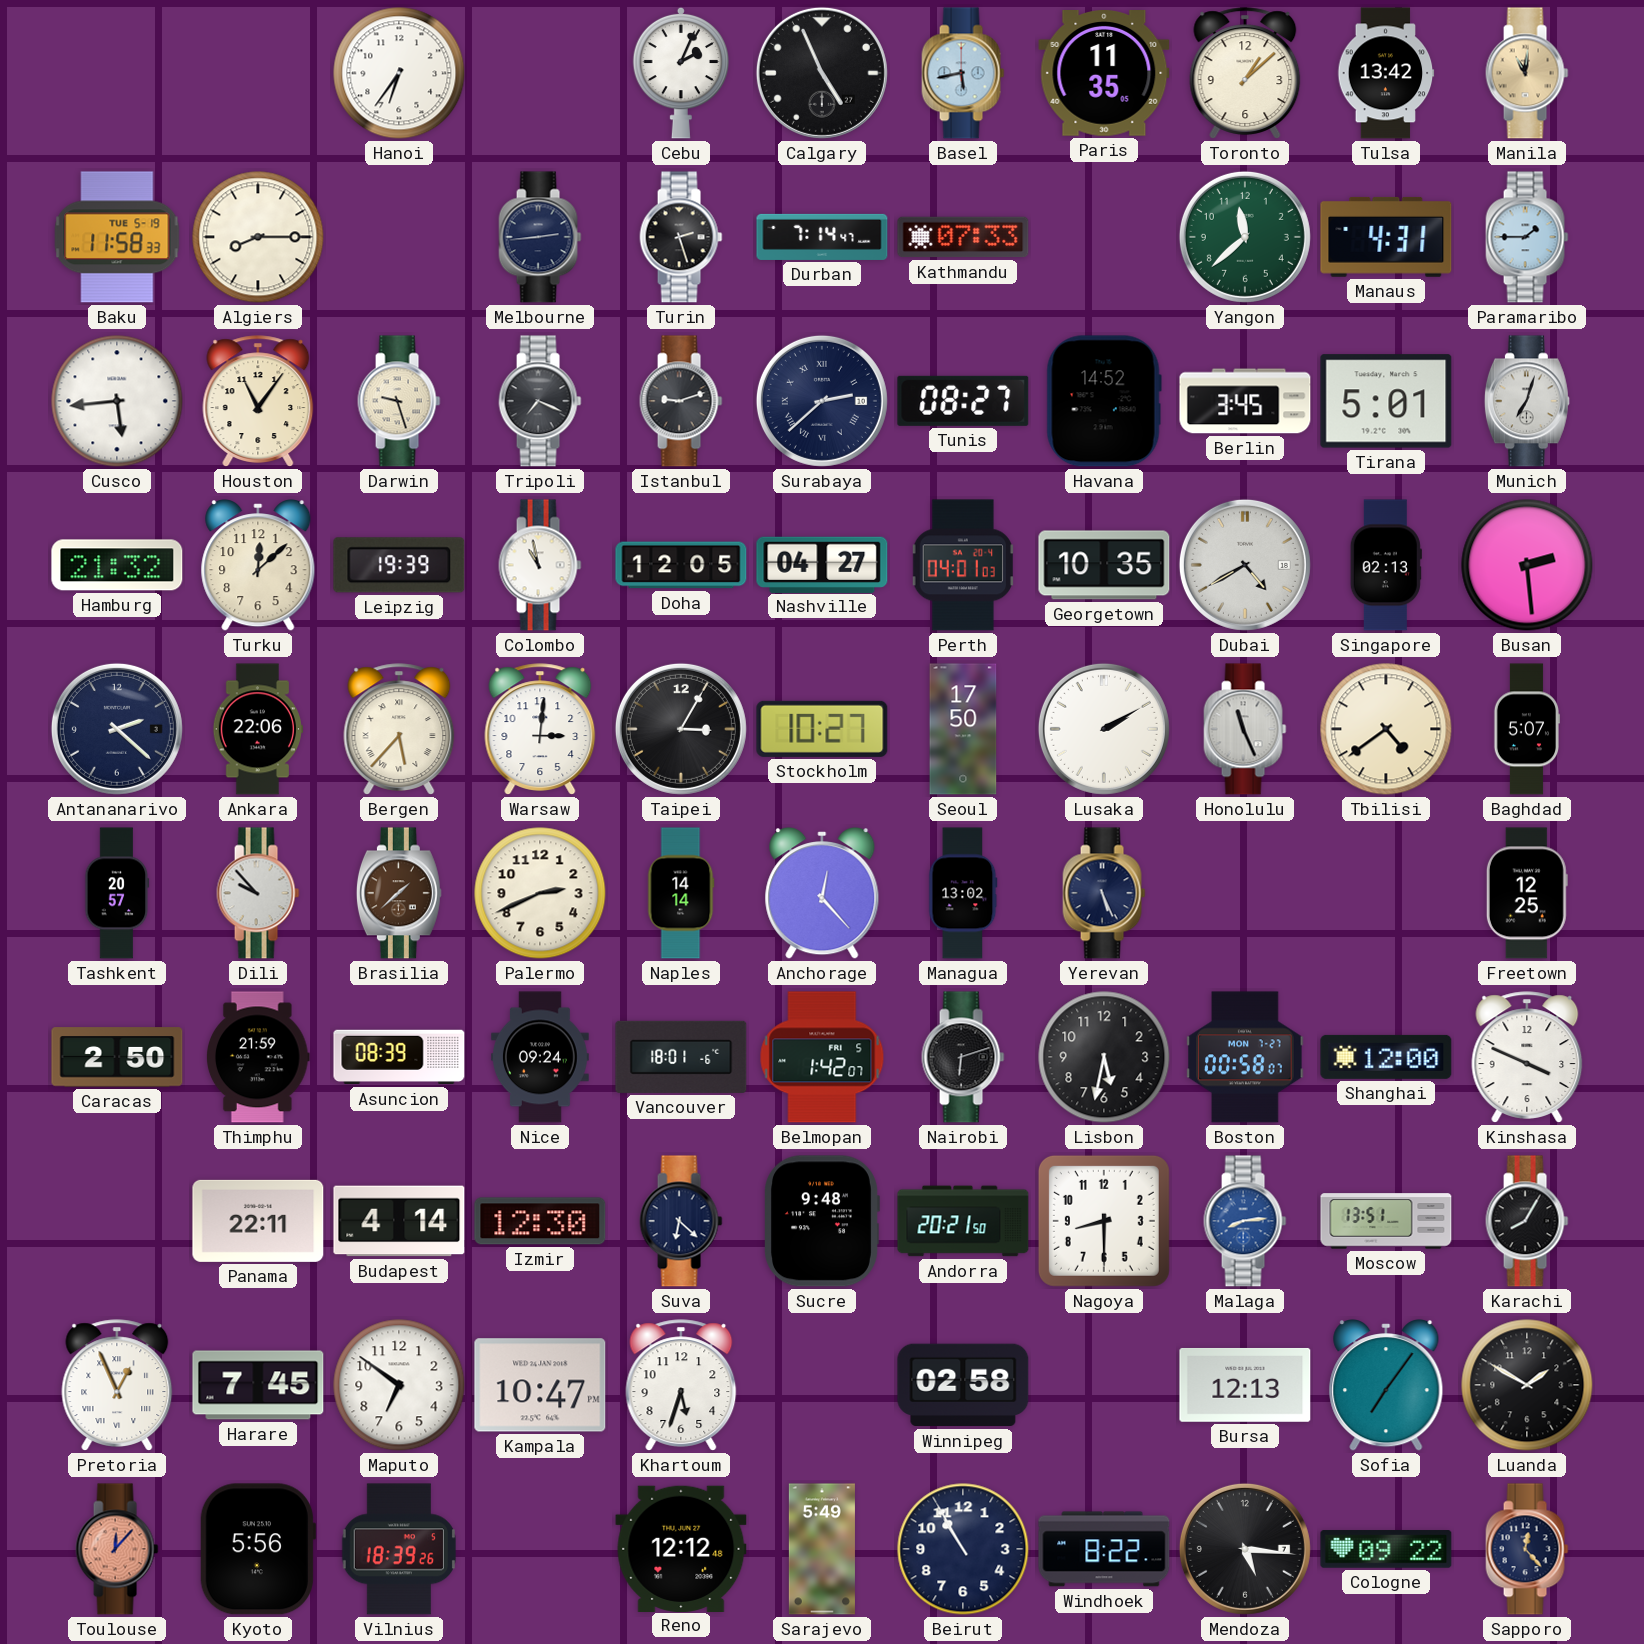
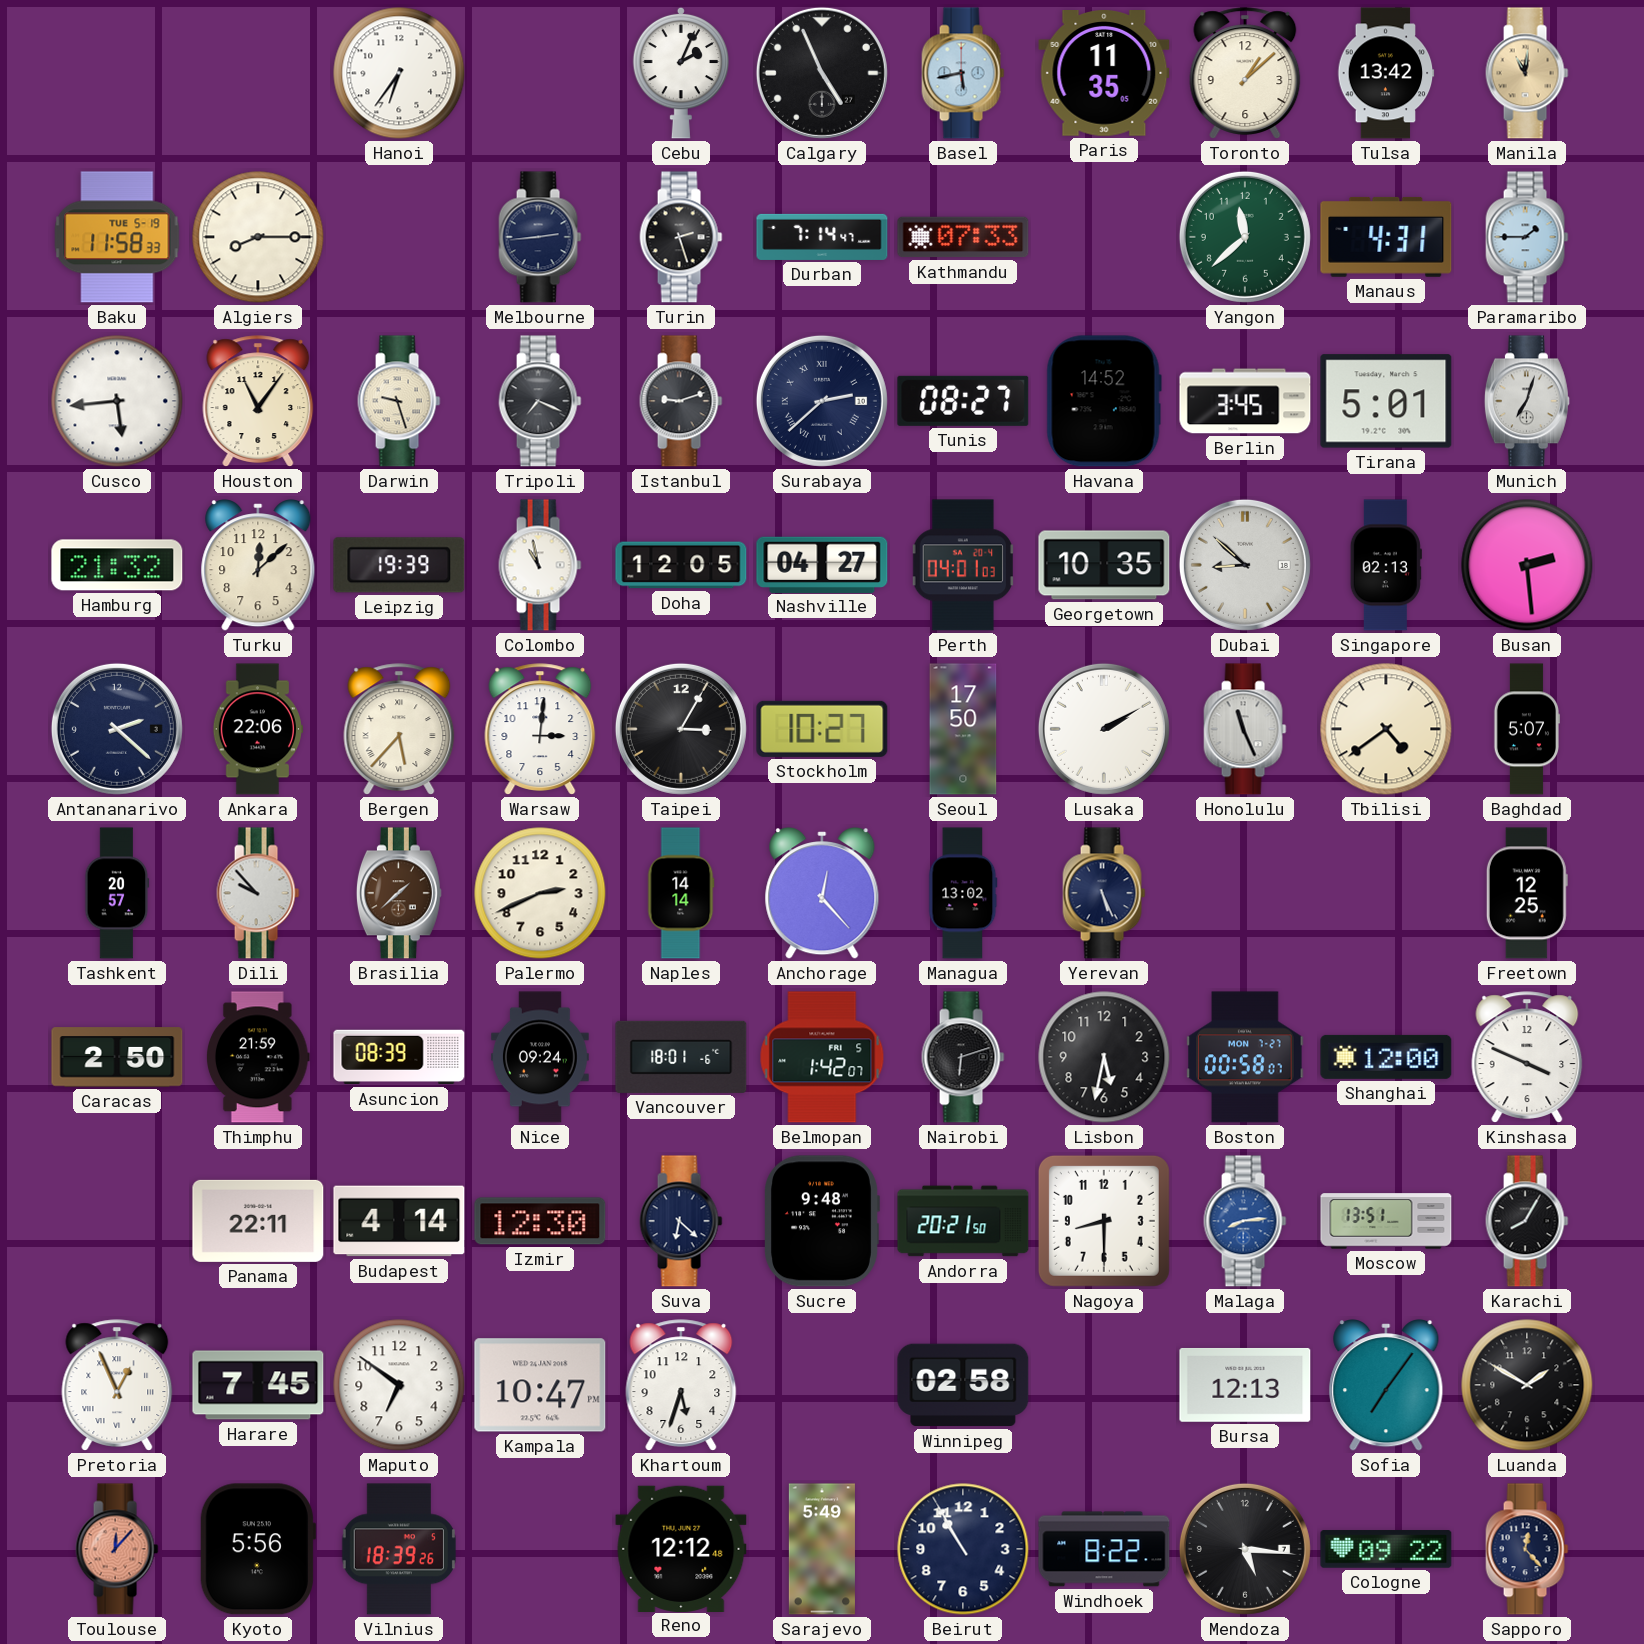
Dubai: 4:40 -> 8:52
